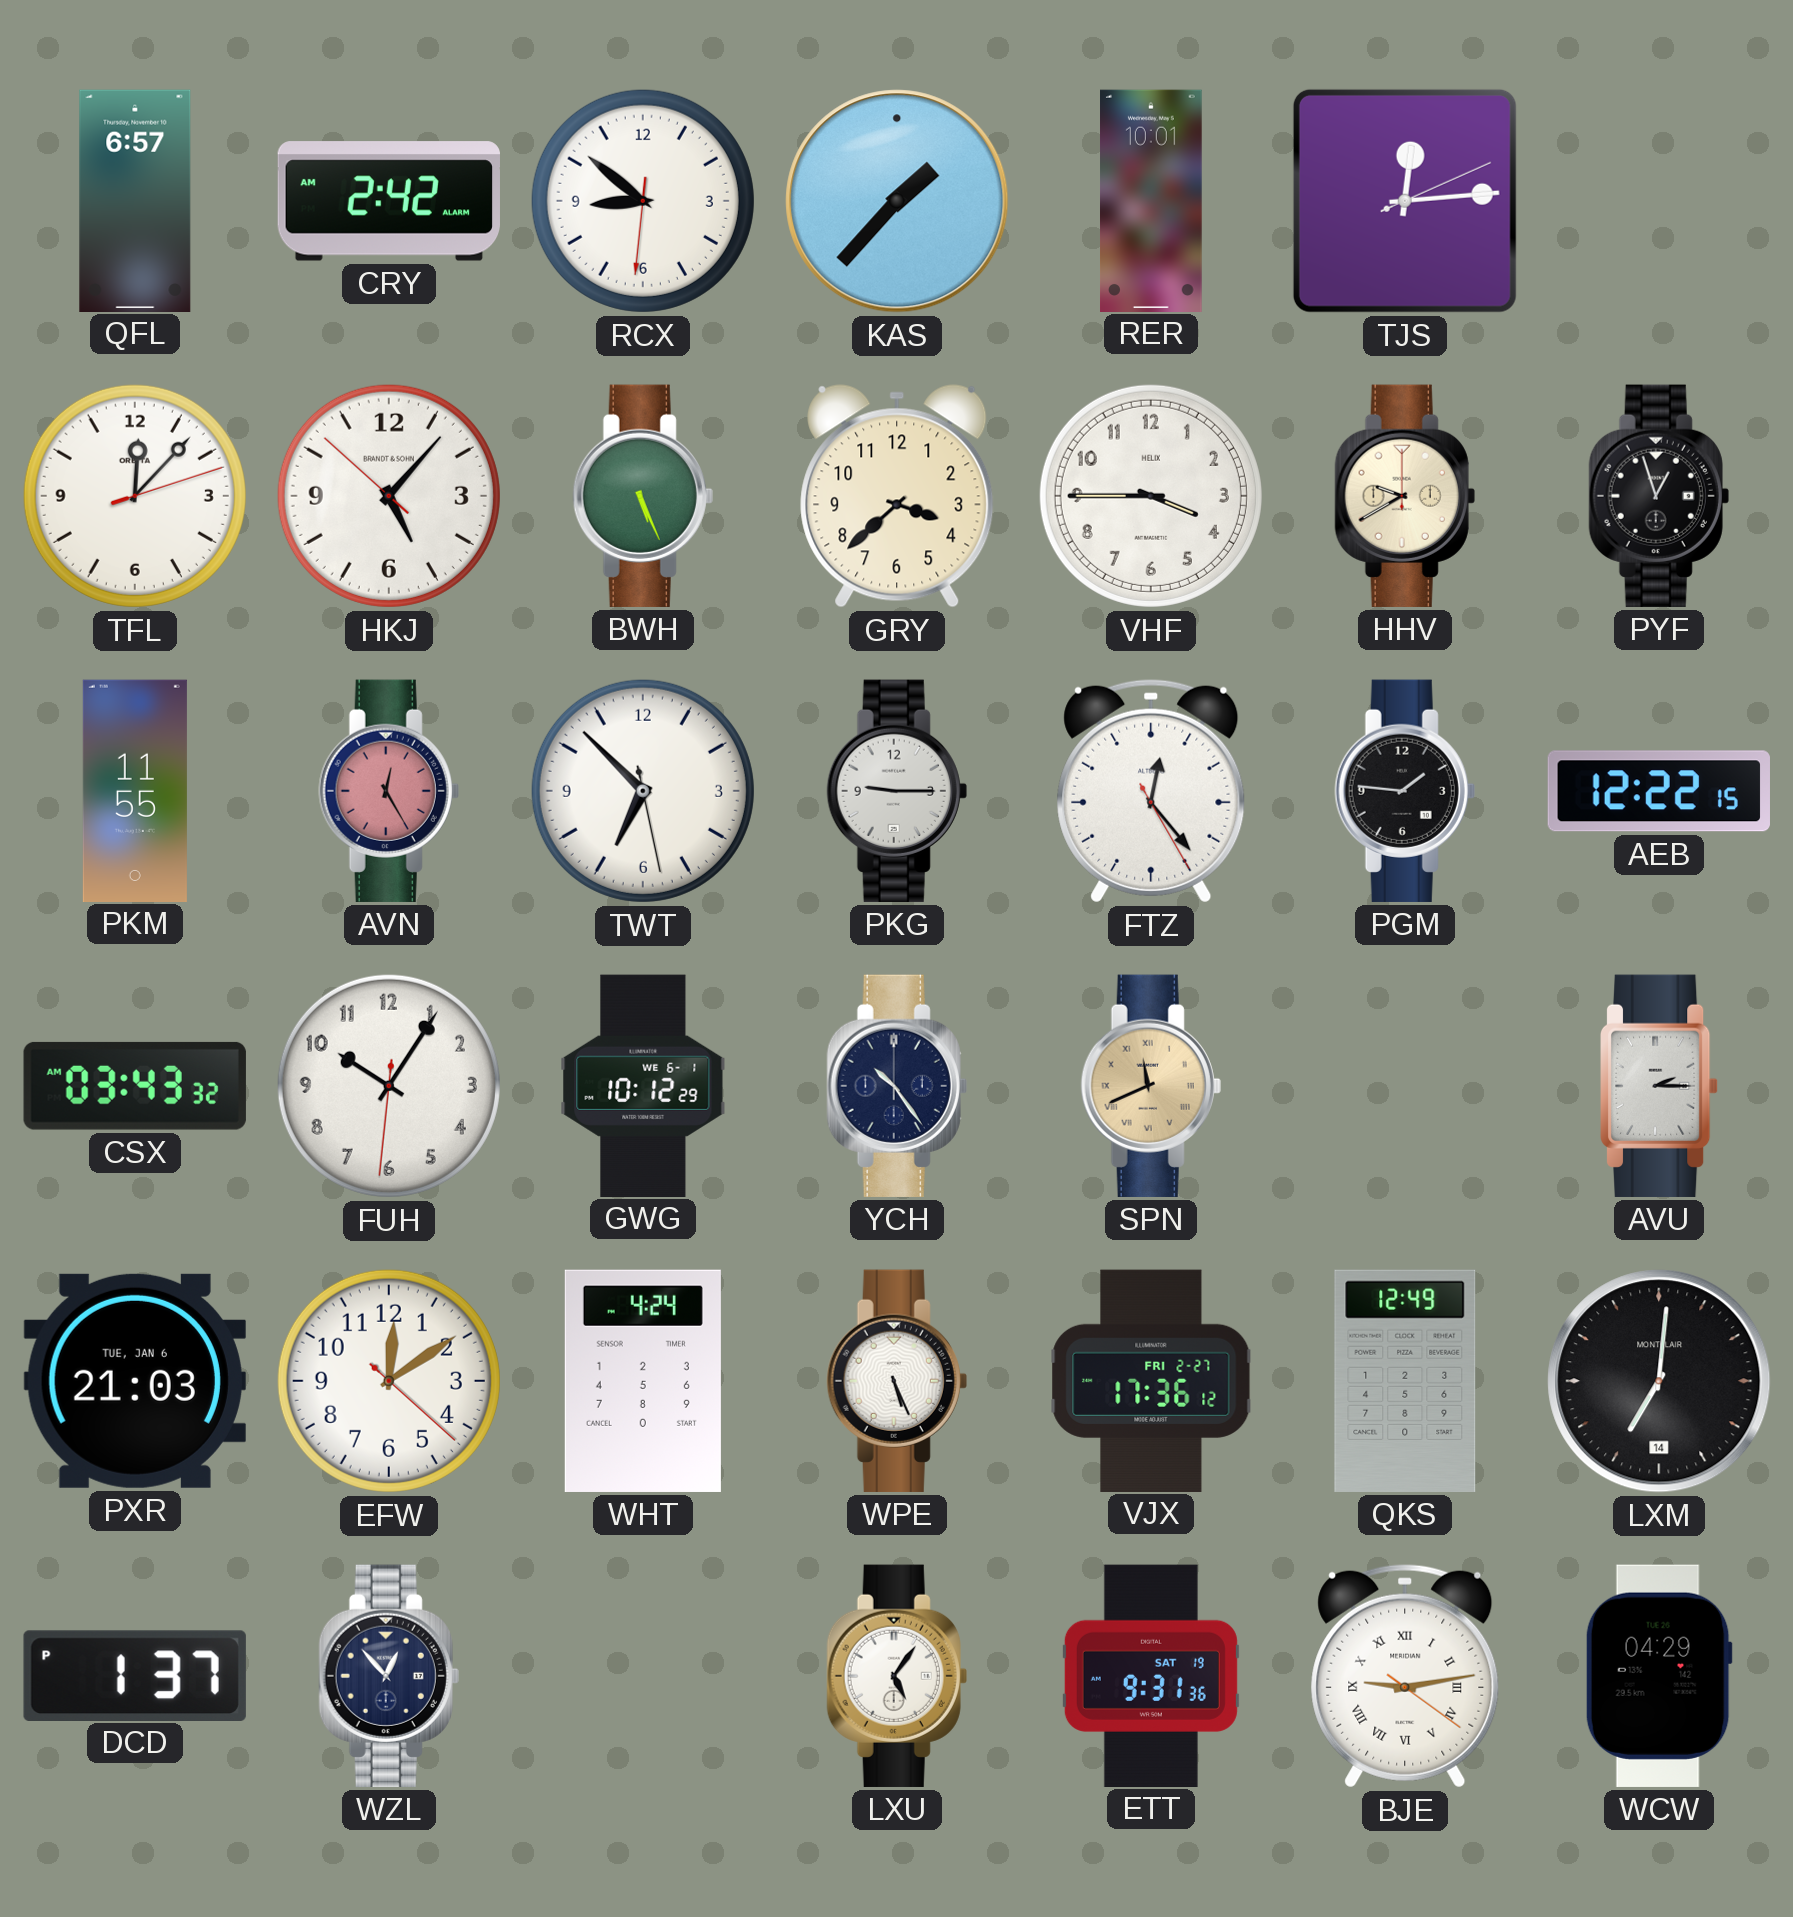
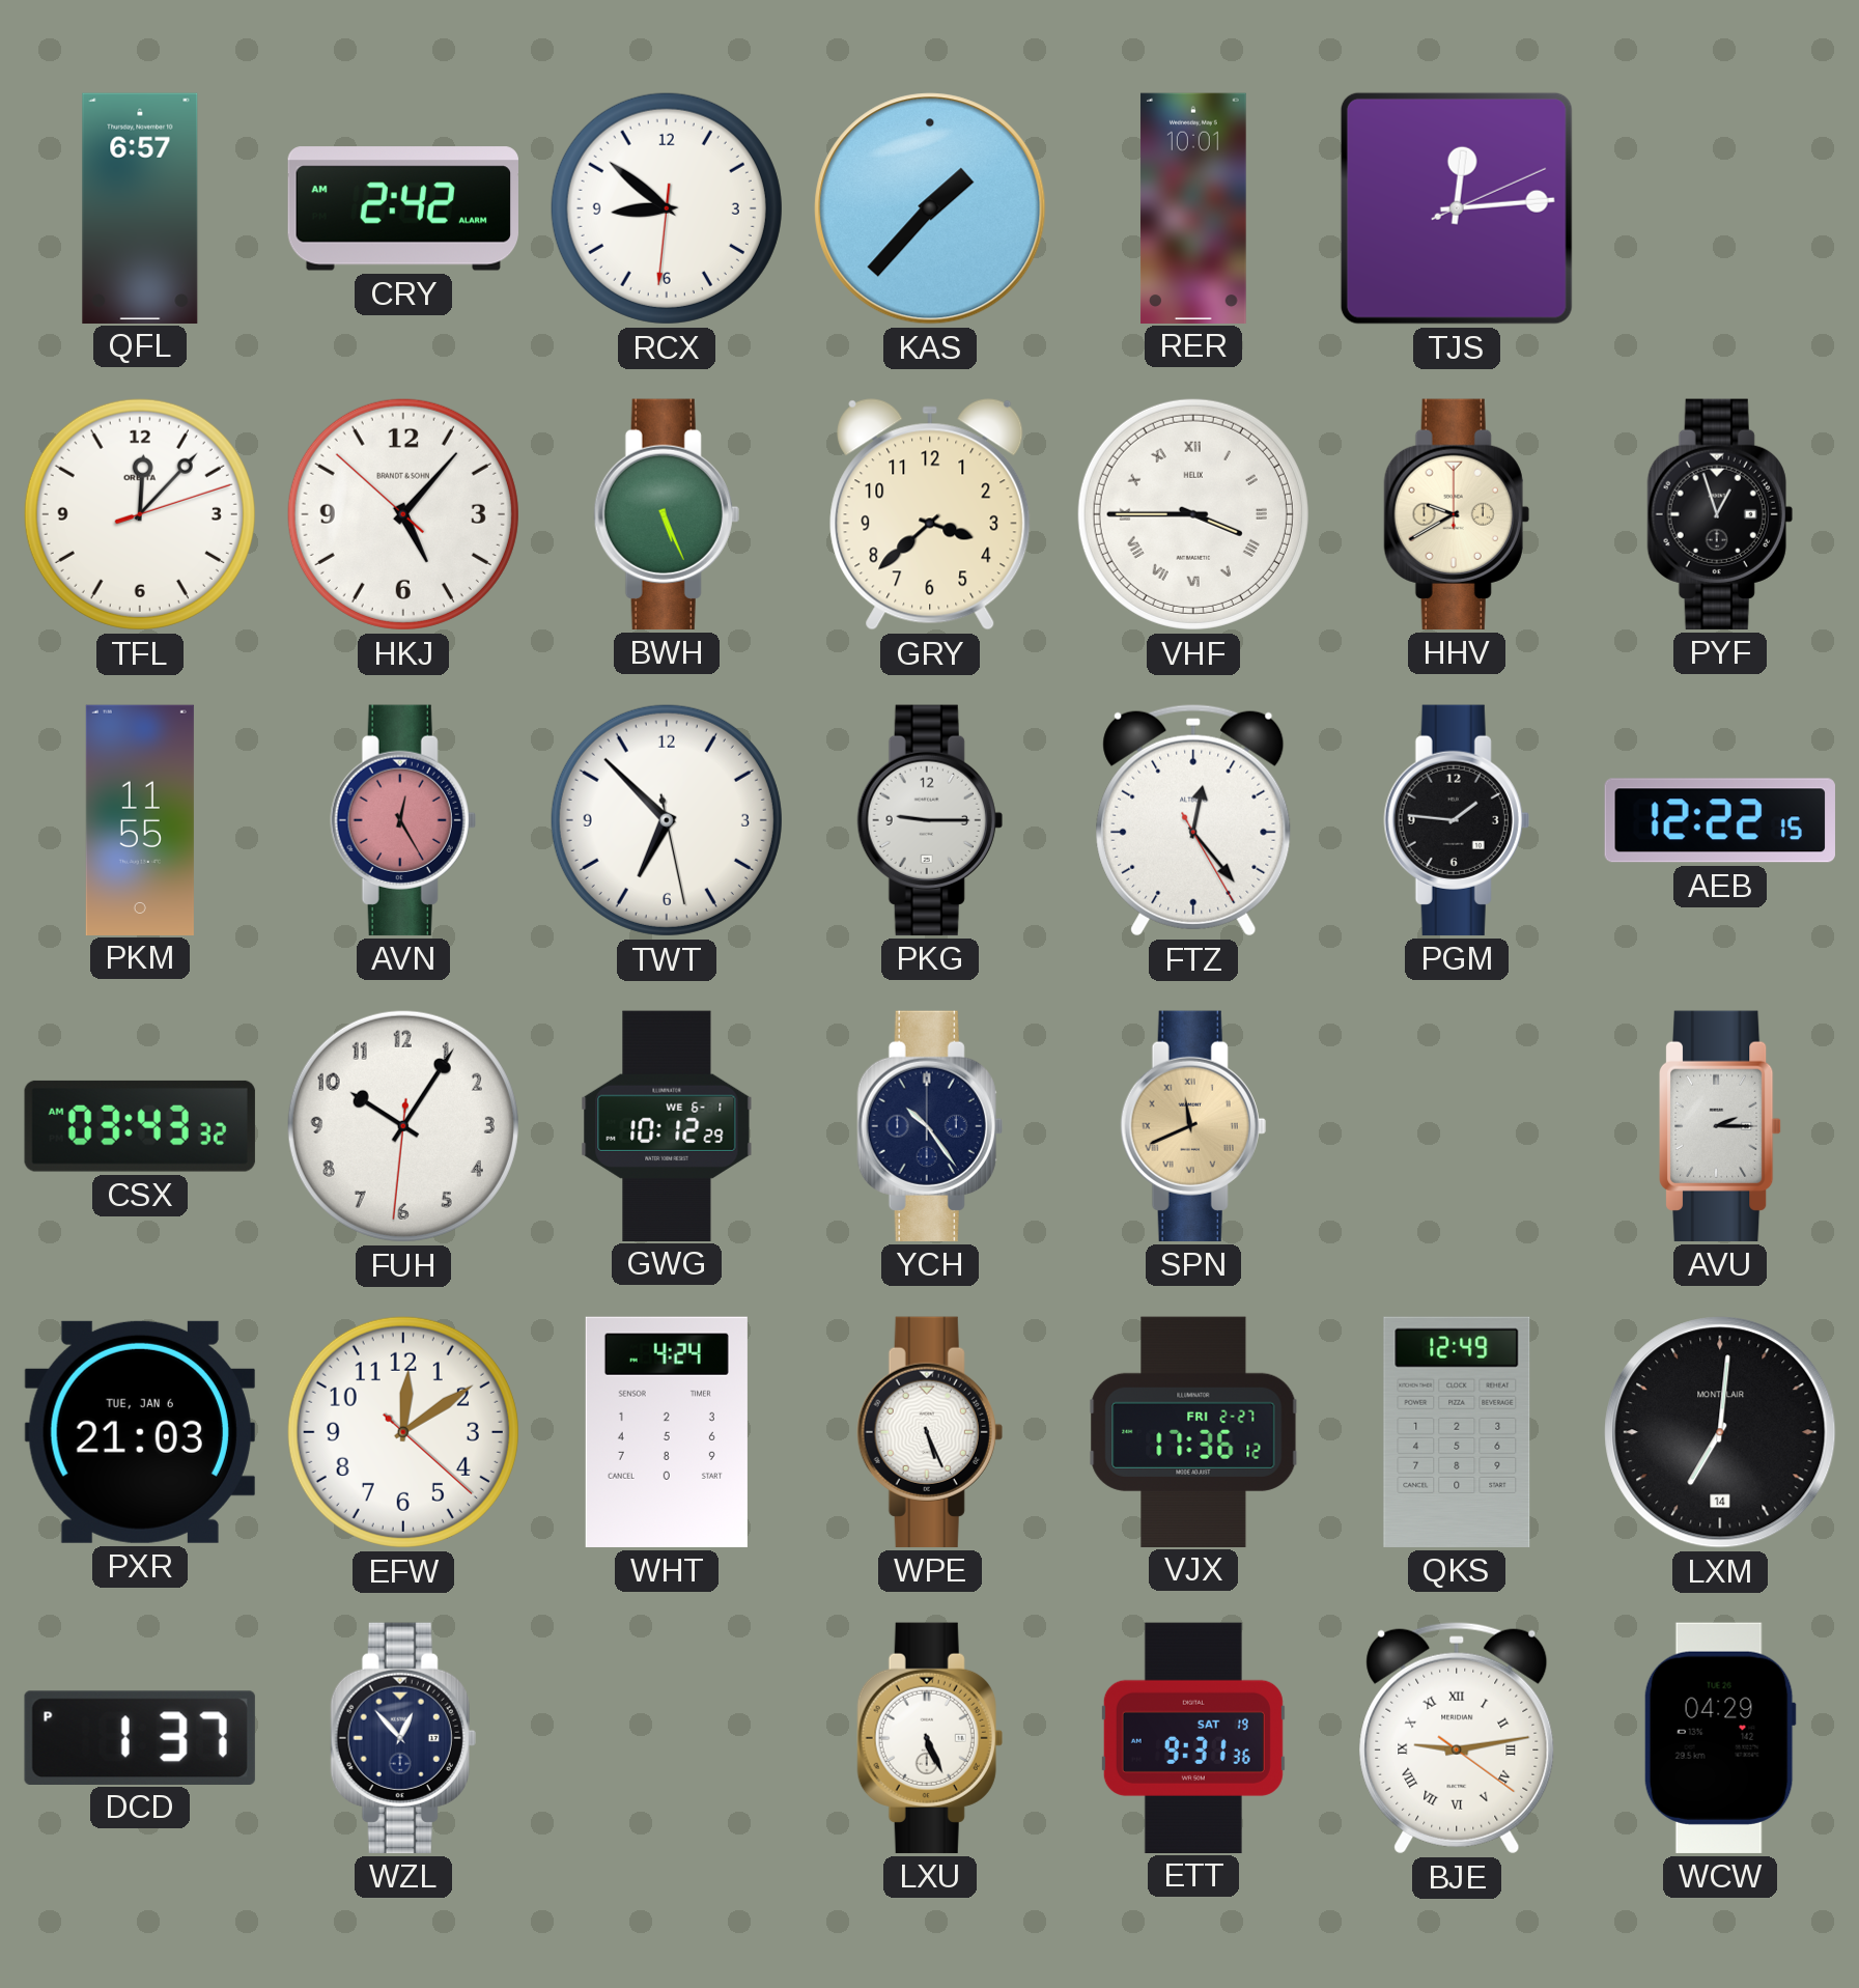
VHF numerals: Arabic -> Roman
LXU: 5:06 -> 5:26
